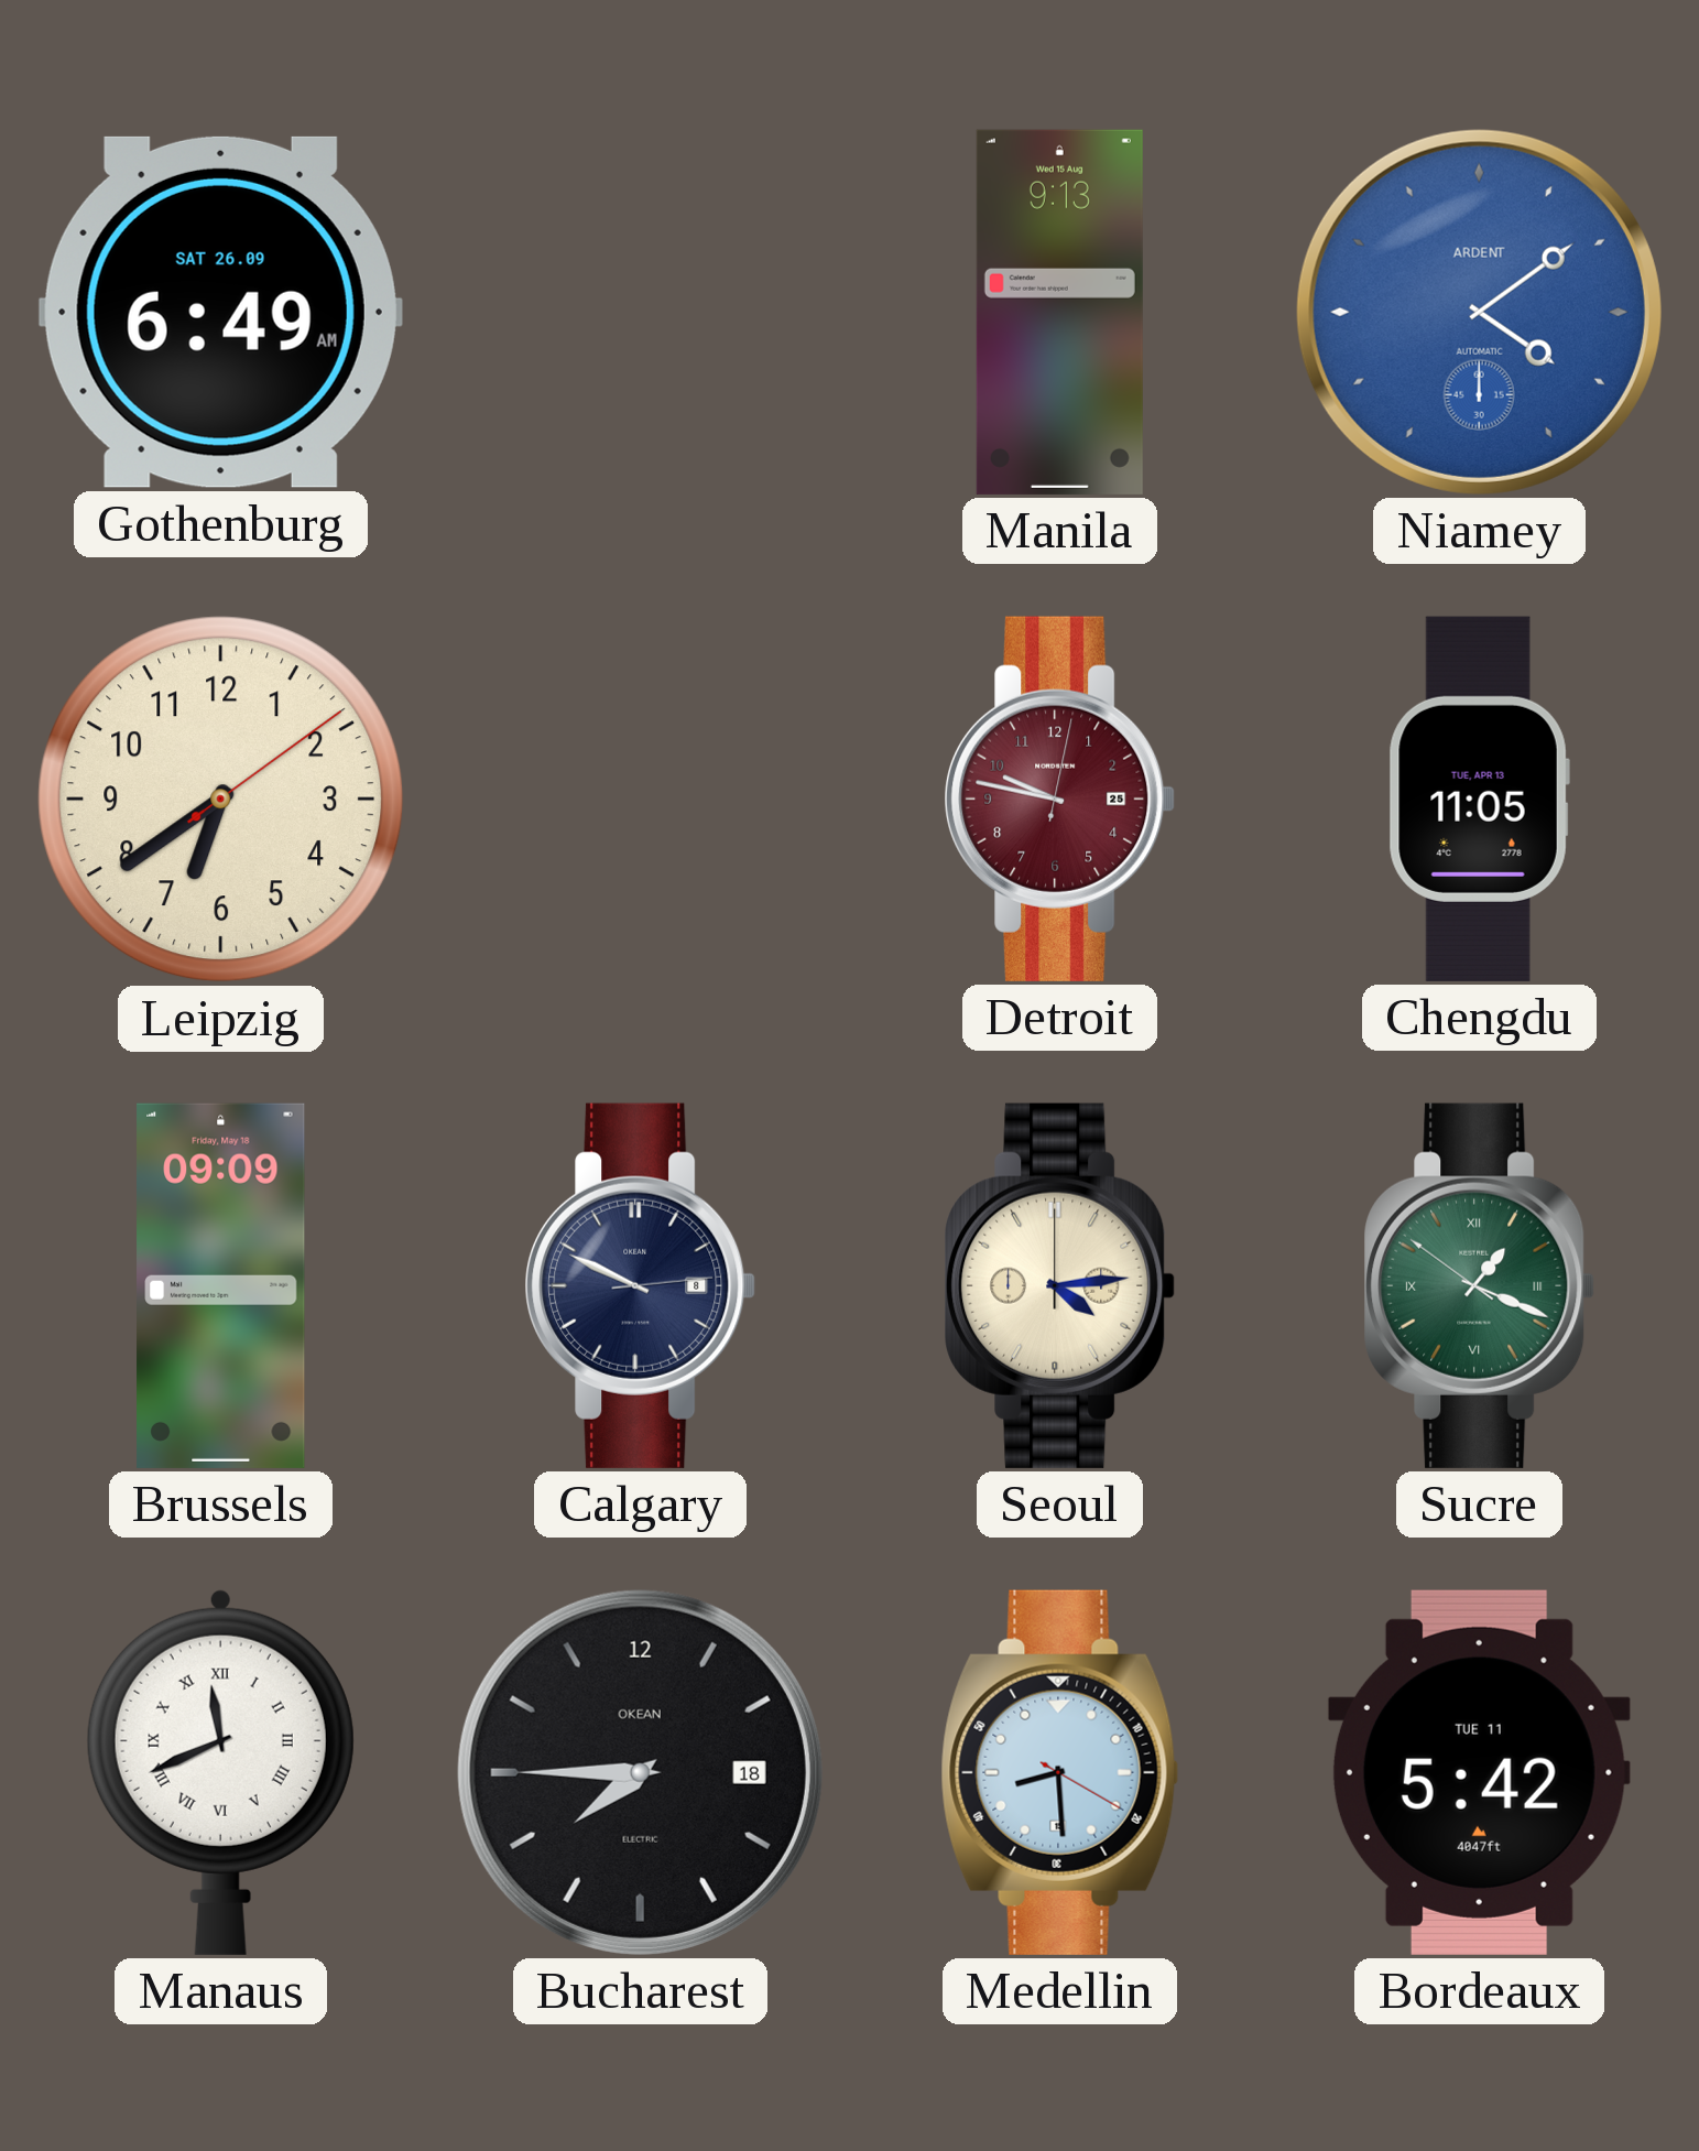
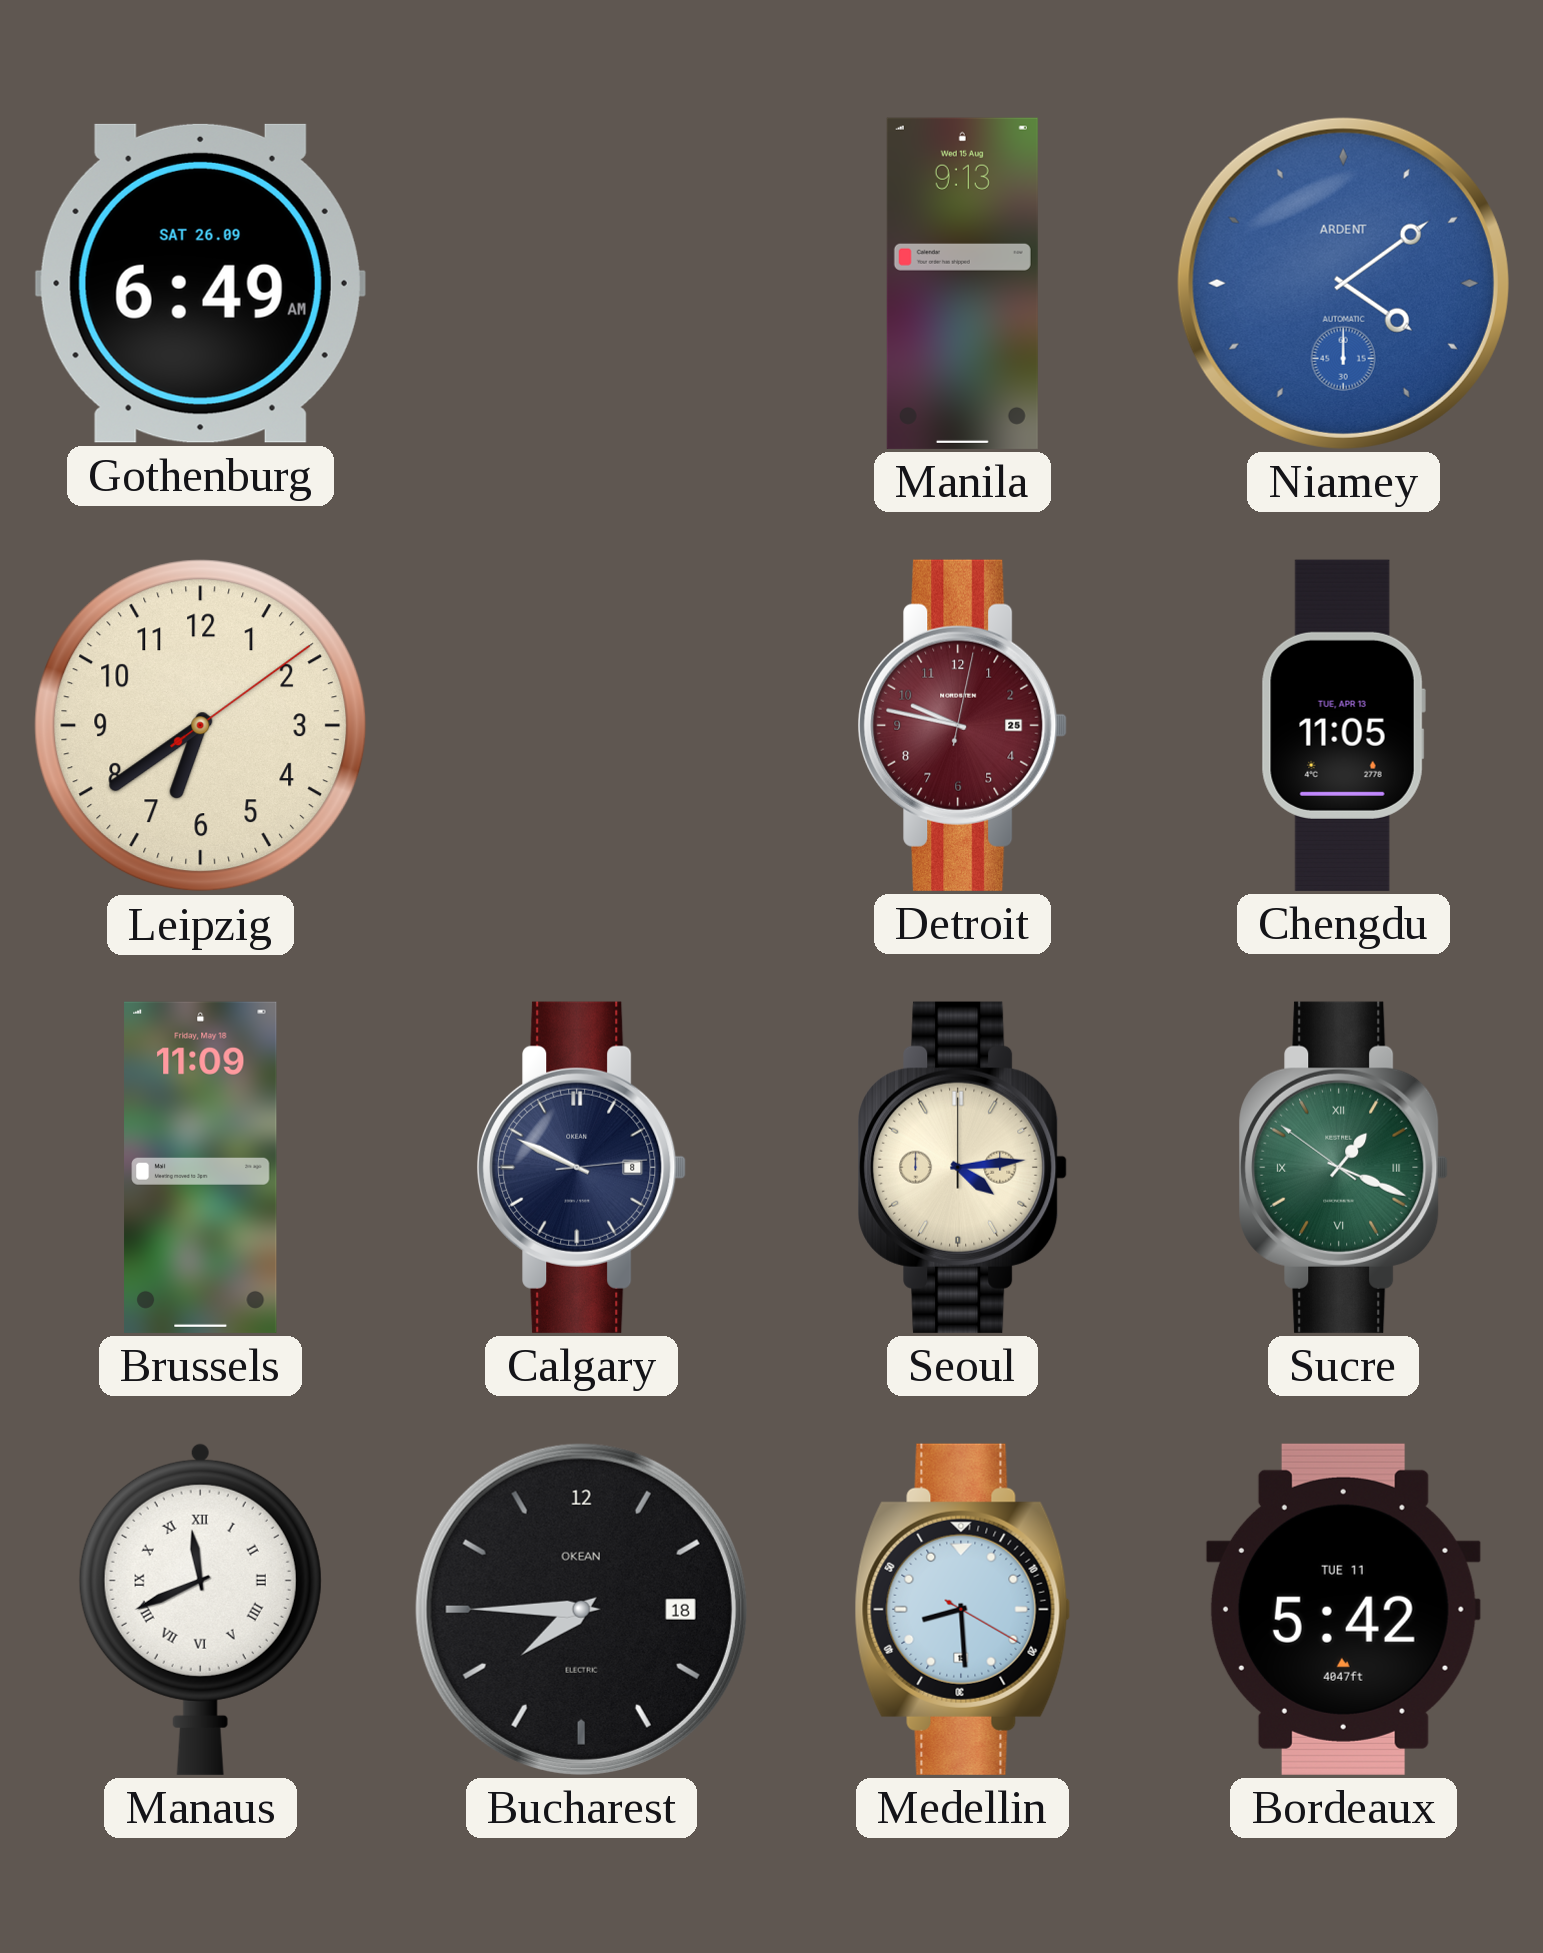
Brussels: 09:09 -> 11:09
